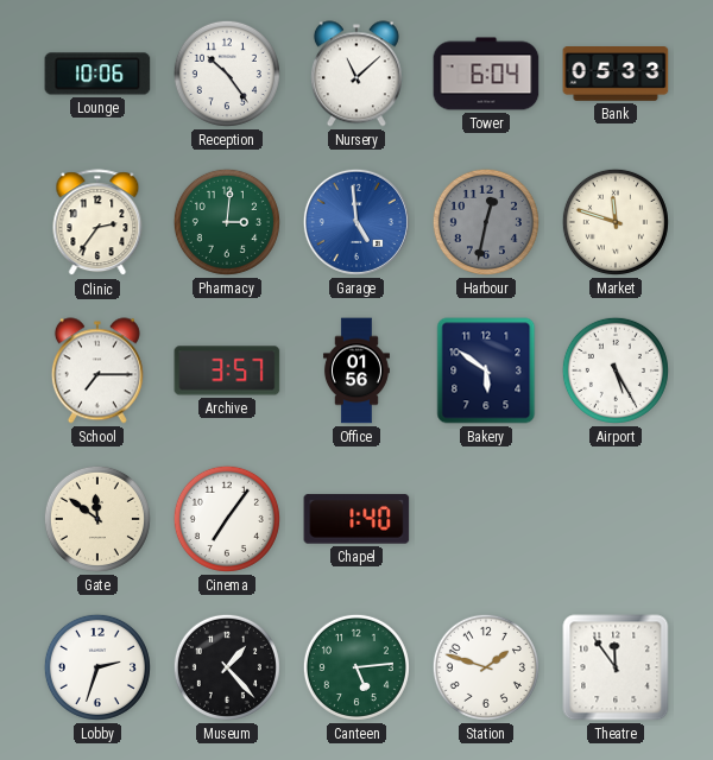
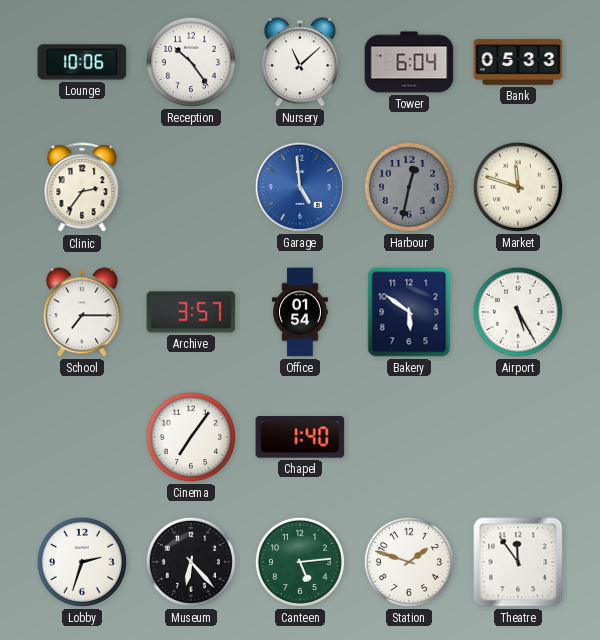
Pharmacy: 3:01 -> none
Office: 01:56 -> 01:54
Gate: 11:51 -> none
Museum: 1:23 -> 6:23
